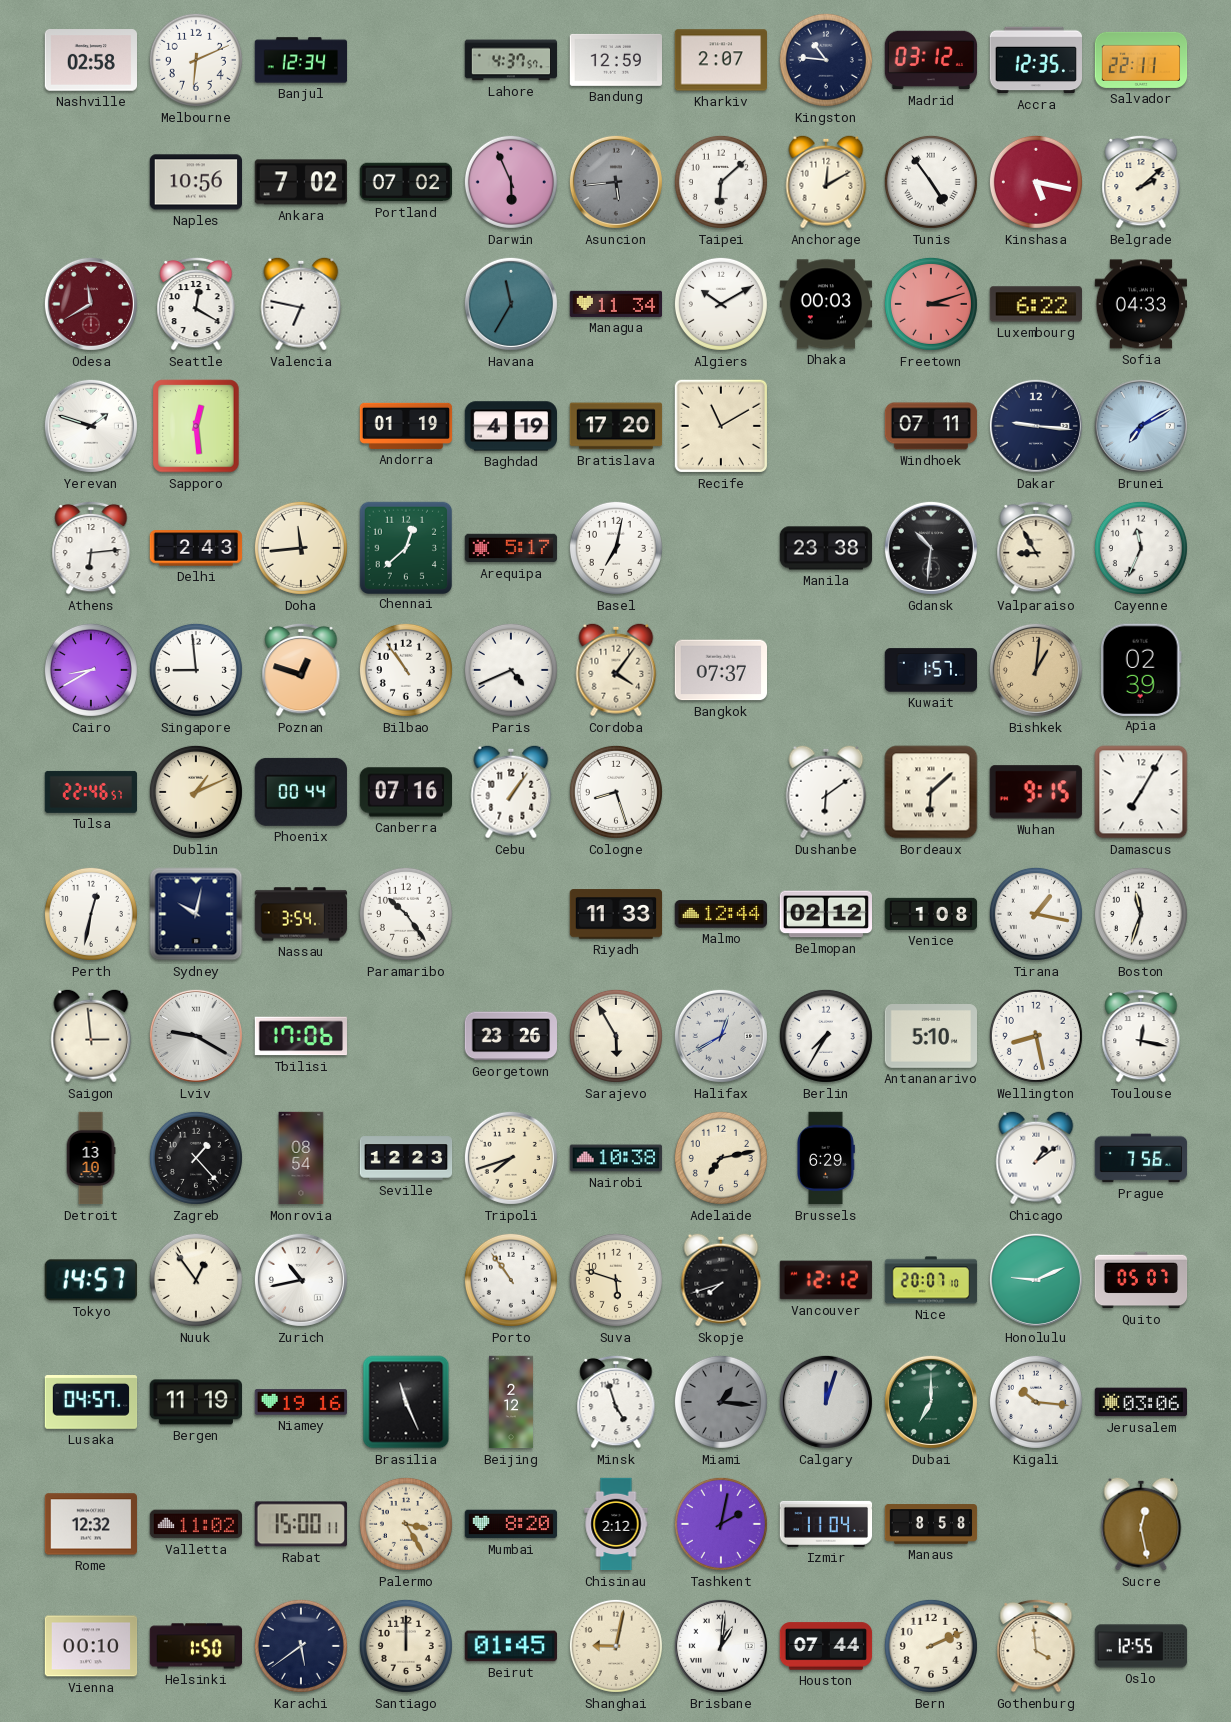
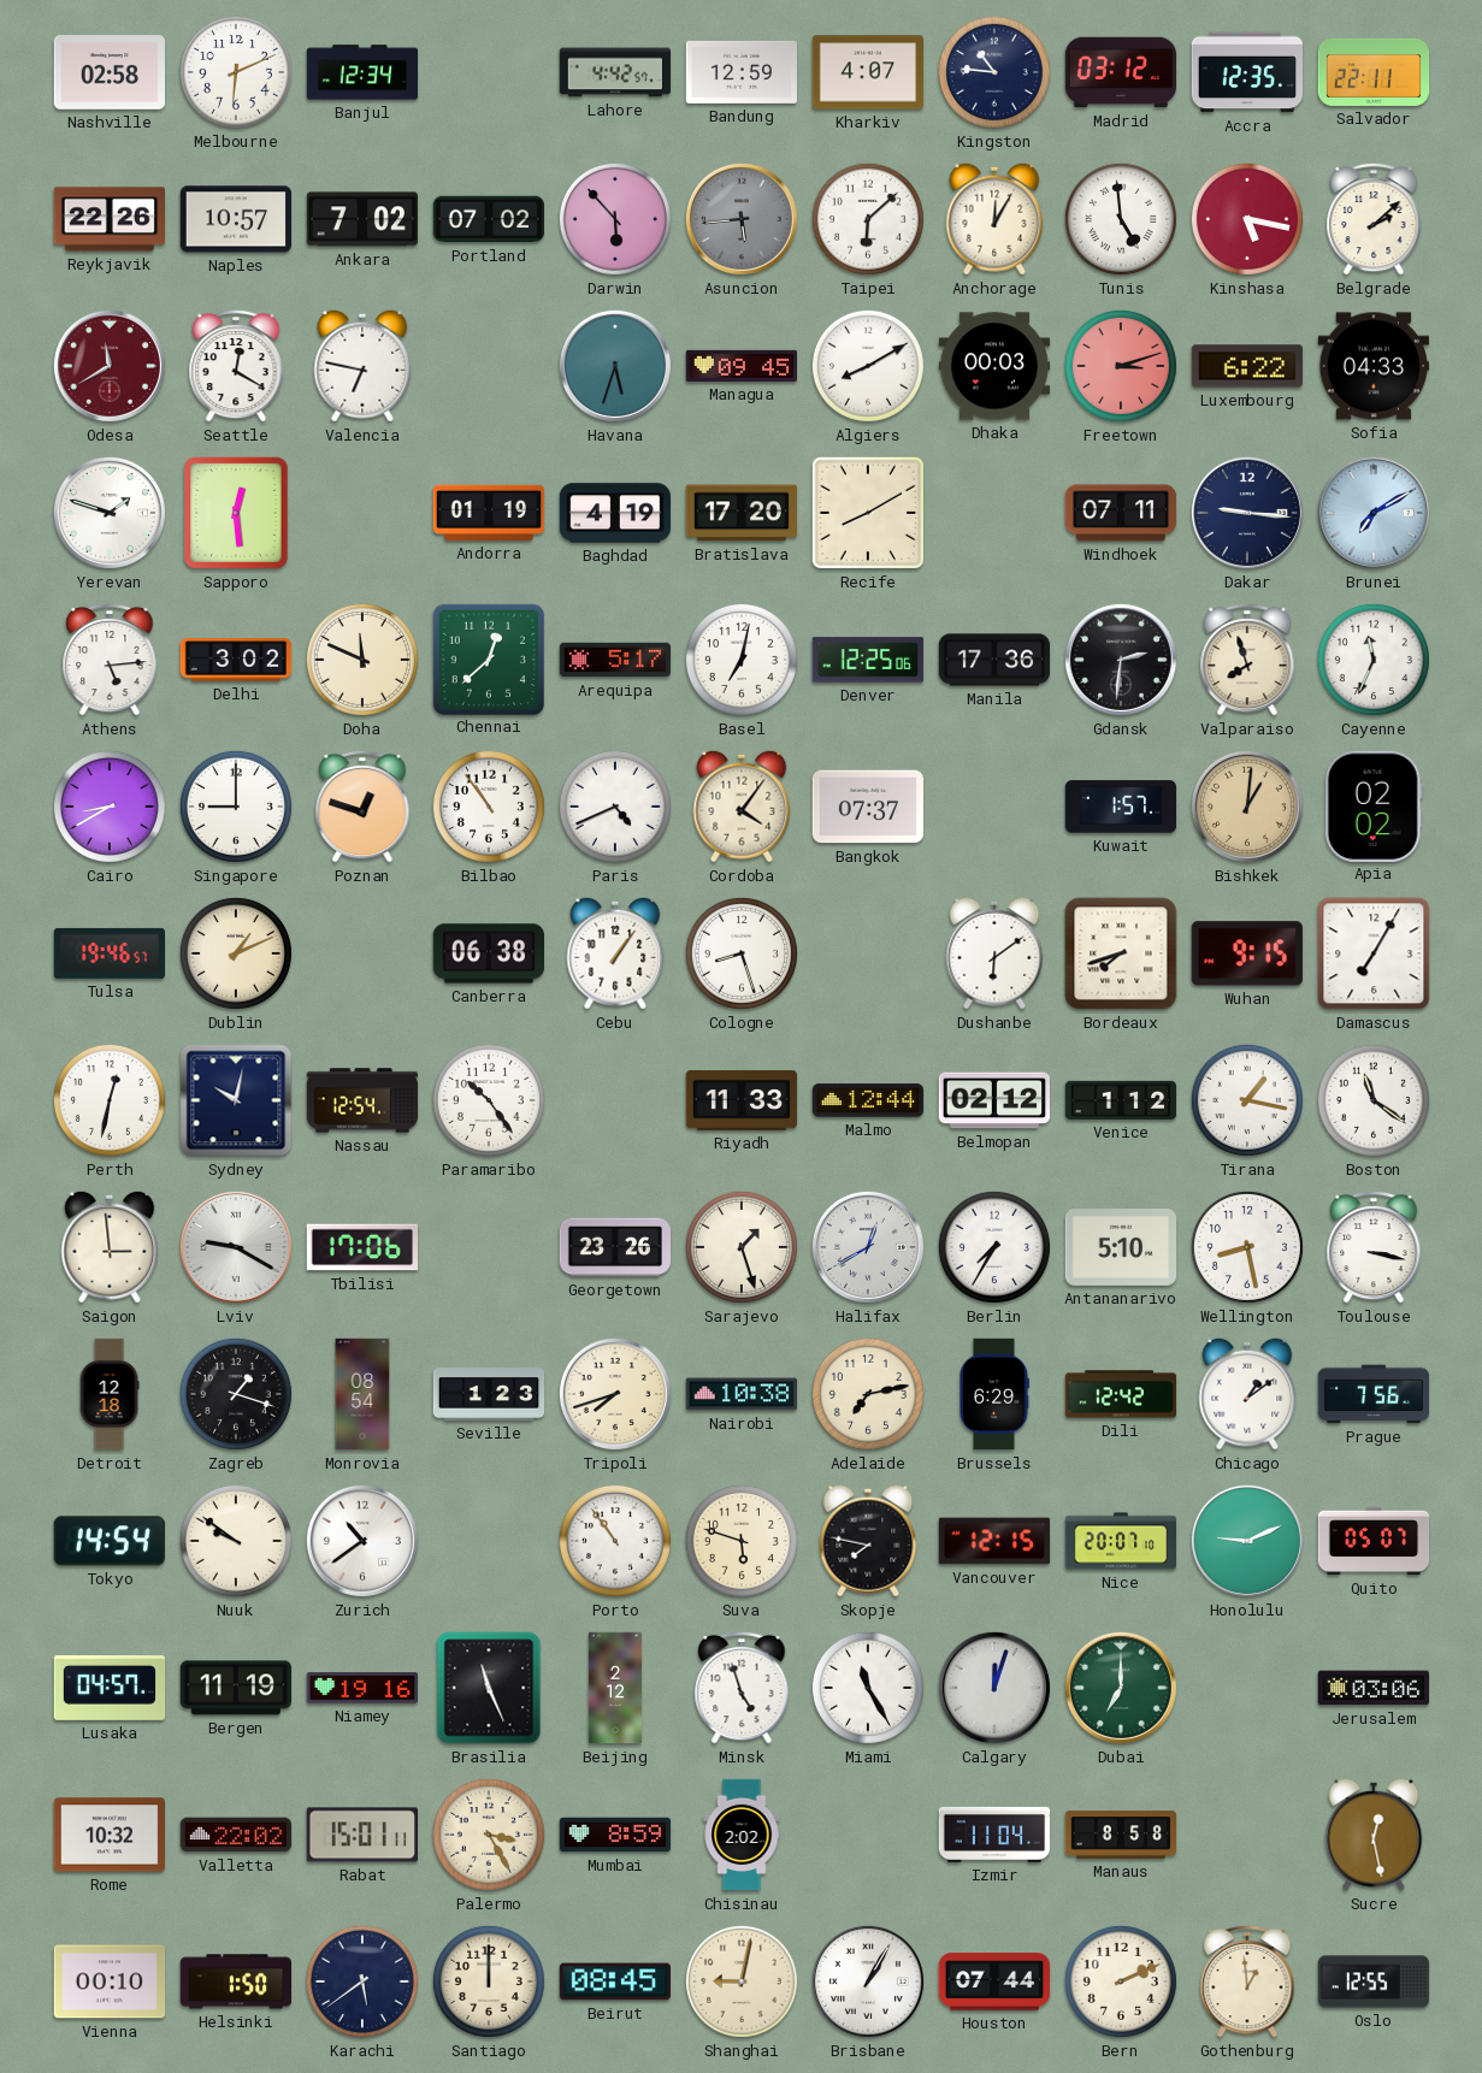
Lahore: 4:37 -> 4:42
Kharkiv: 2:07 -> 4:07
Reykjavik: none -> 22:26
Naples: 10:56 -> 10:57
Darwin: 5:56 -> 5:53
Anchorage: 12:10 -> 12:05
Tunis: 4:54 -> 4:59
Havana: 11:35 -> 5:33
Managua: 11:34 -> 09:45
Algiers: 10:10 -> 8:10
Recife: 11:10 -> 8:10
Athens: 6:14 -> 5:14
Delhi: 2:43 -> 3:02
Doha: 11:44 -> 11:49
Denver: none -> 12:25
Manila: 23:38 -> 17:36
Gdansk: 10:31 -> 2:31
Valparaiso: 8:55 -> 7:57
Singapore: 8:59 -> 9:00
Apia: 02:39 -> 02:02
Tulsa: 22:46 -> 19:46
Phoenix: 00:44 -> none
Canberra: 07:16 -> 06:38
Bordeaux: 6:08 -> 7:42
Nassau: 3:54 -> 12:54
Venice: 1:08 -> 1:12
Boston: 11:33 -> 11:21
Sarajevo: 5:55 -> 1:27
Toulouse: 12:17 -> 3:17
Detroit: 13:10 -> 12:18
Zagreb: 1:23 -> 1:18
Seville: 12:23 -> 1:23
Dili: none -> 12:42
Tokyo: 14:57 -> 14:54
Nuuk: 12:54 -> 9:51
Zurich: 10:43 -> 10:39
Skopje: 7:42 -> 7:47
Vancouver: 12:12 -> 12:15
Miami: 1:16 -> 11:25
Miami dial: grey -> white
Kigali: 10:16 -> none
Rome: 12:32 -> 10:32
Valletta: 11:02 -> 22:02
Rabat: 15:00 -> 15:01
Mumbai: 8:20 -> 8:59
Chisinau: 2:12 -> 2:02
Tashkent: 2:02 -> none
Beirut: 01:45 -> 08:45
Brisbane: 1:01 -> 1:05
Gothenburg: 3:59 -> 12:59
